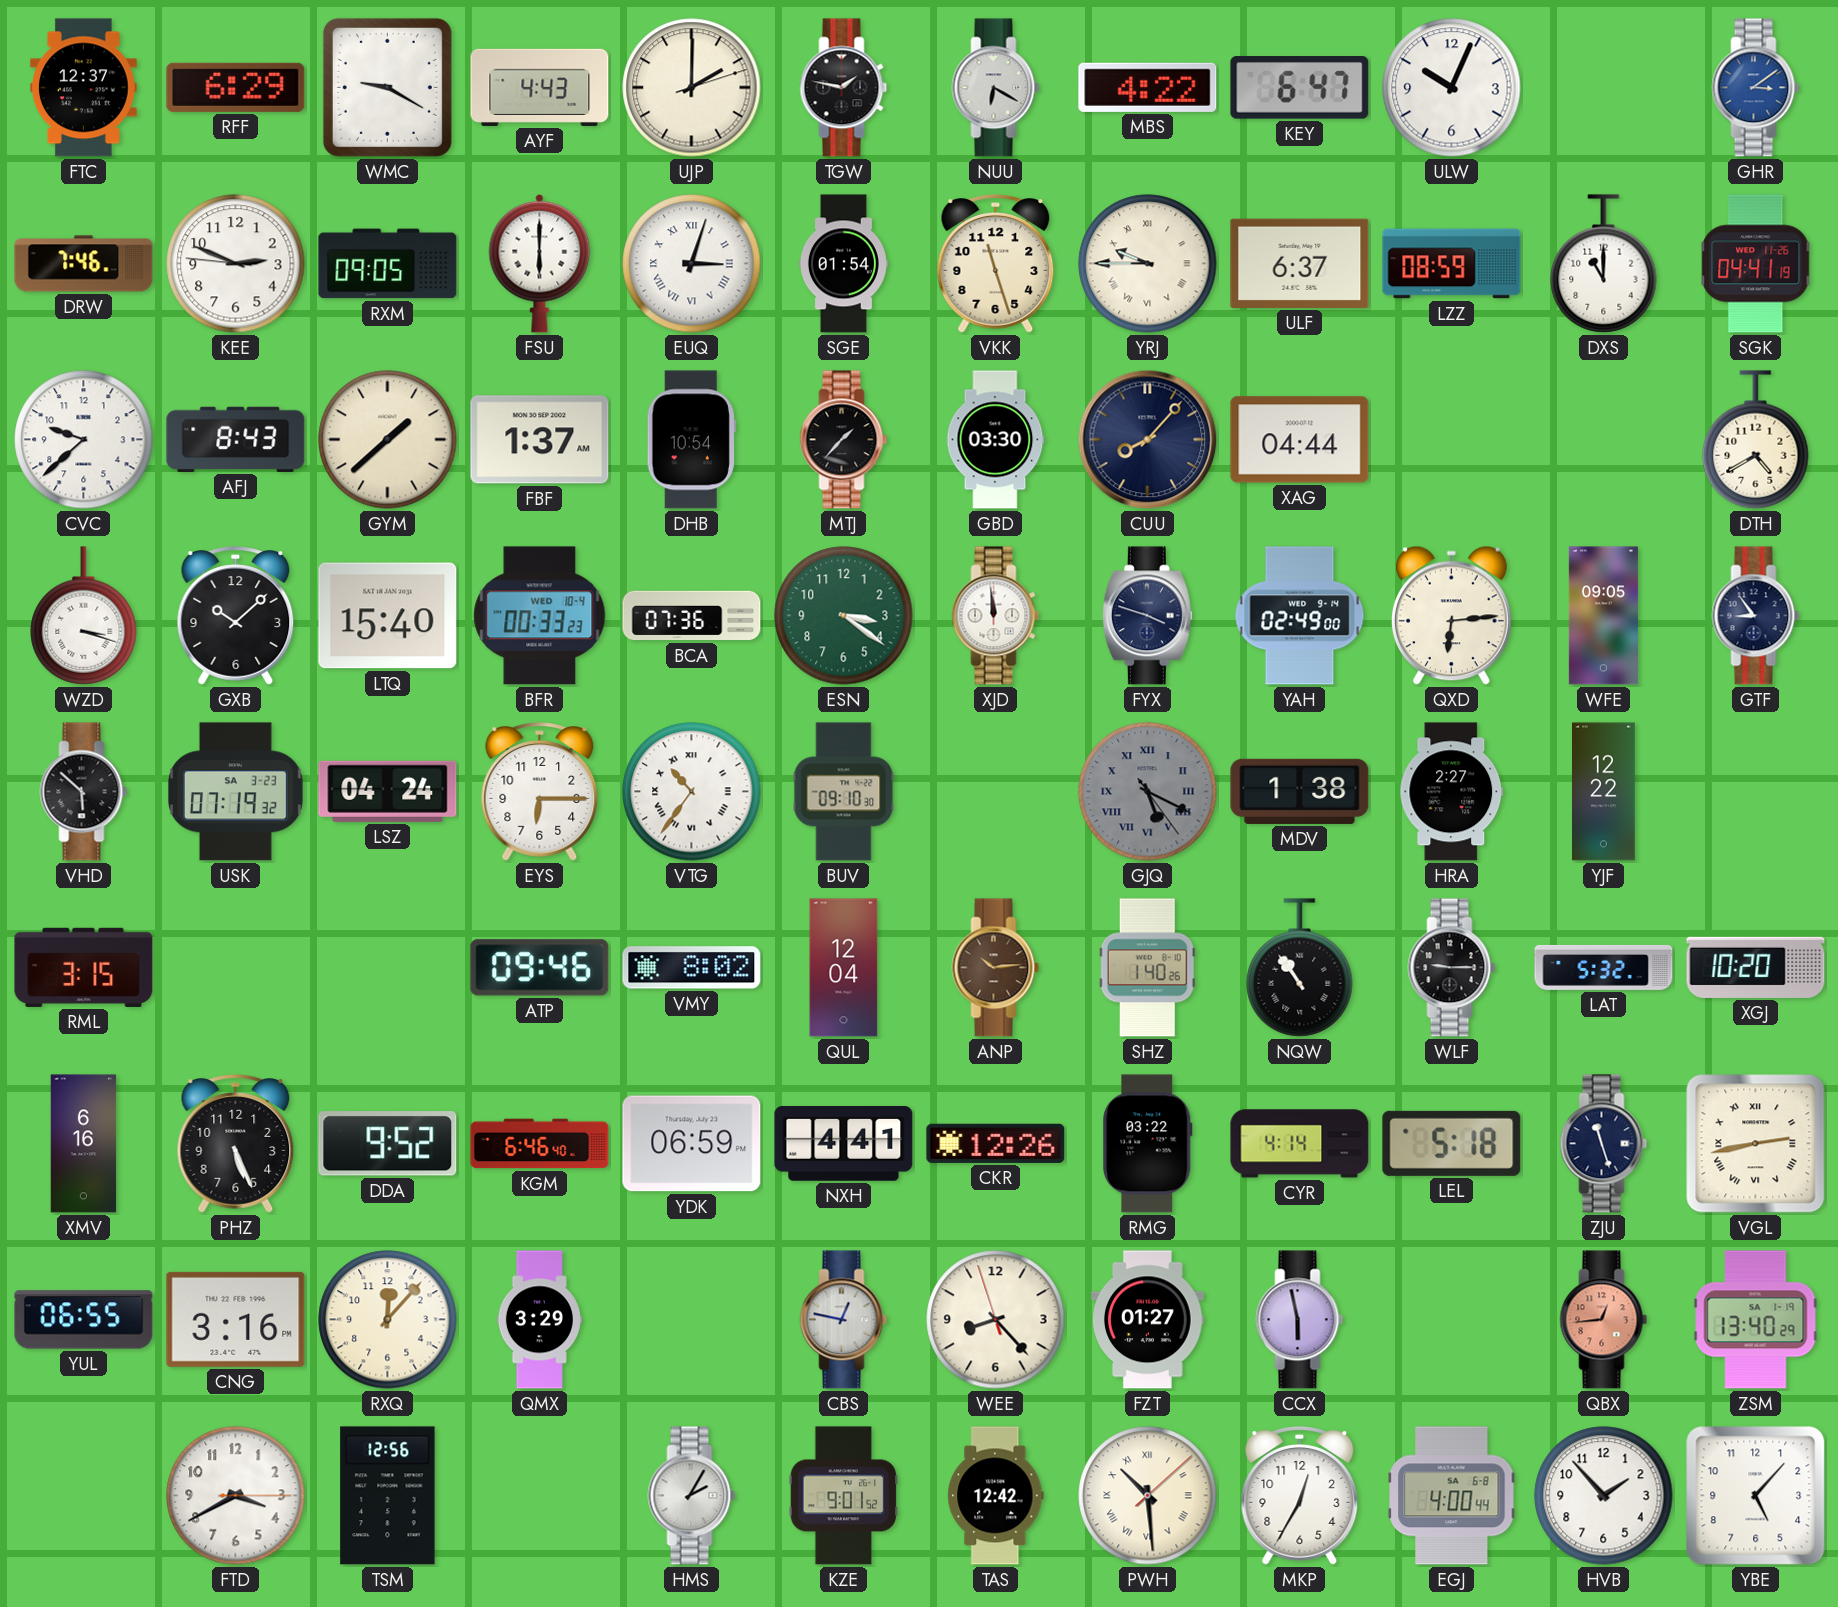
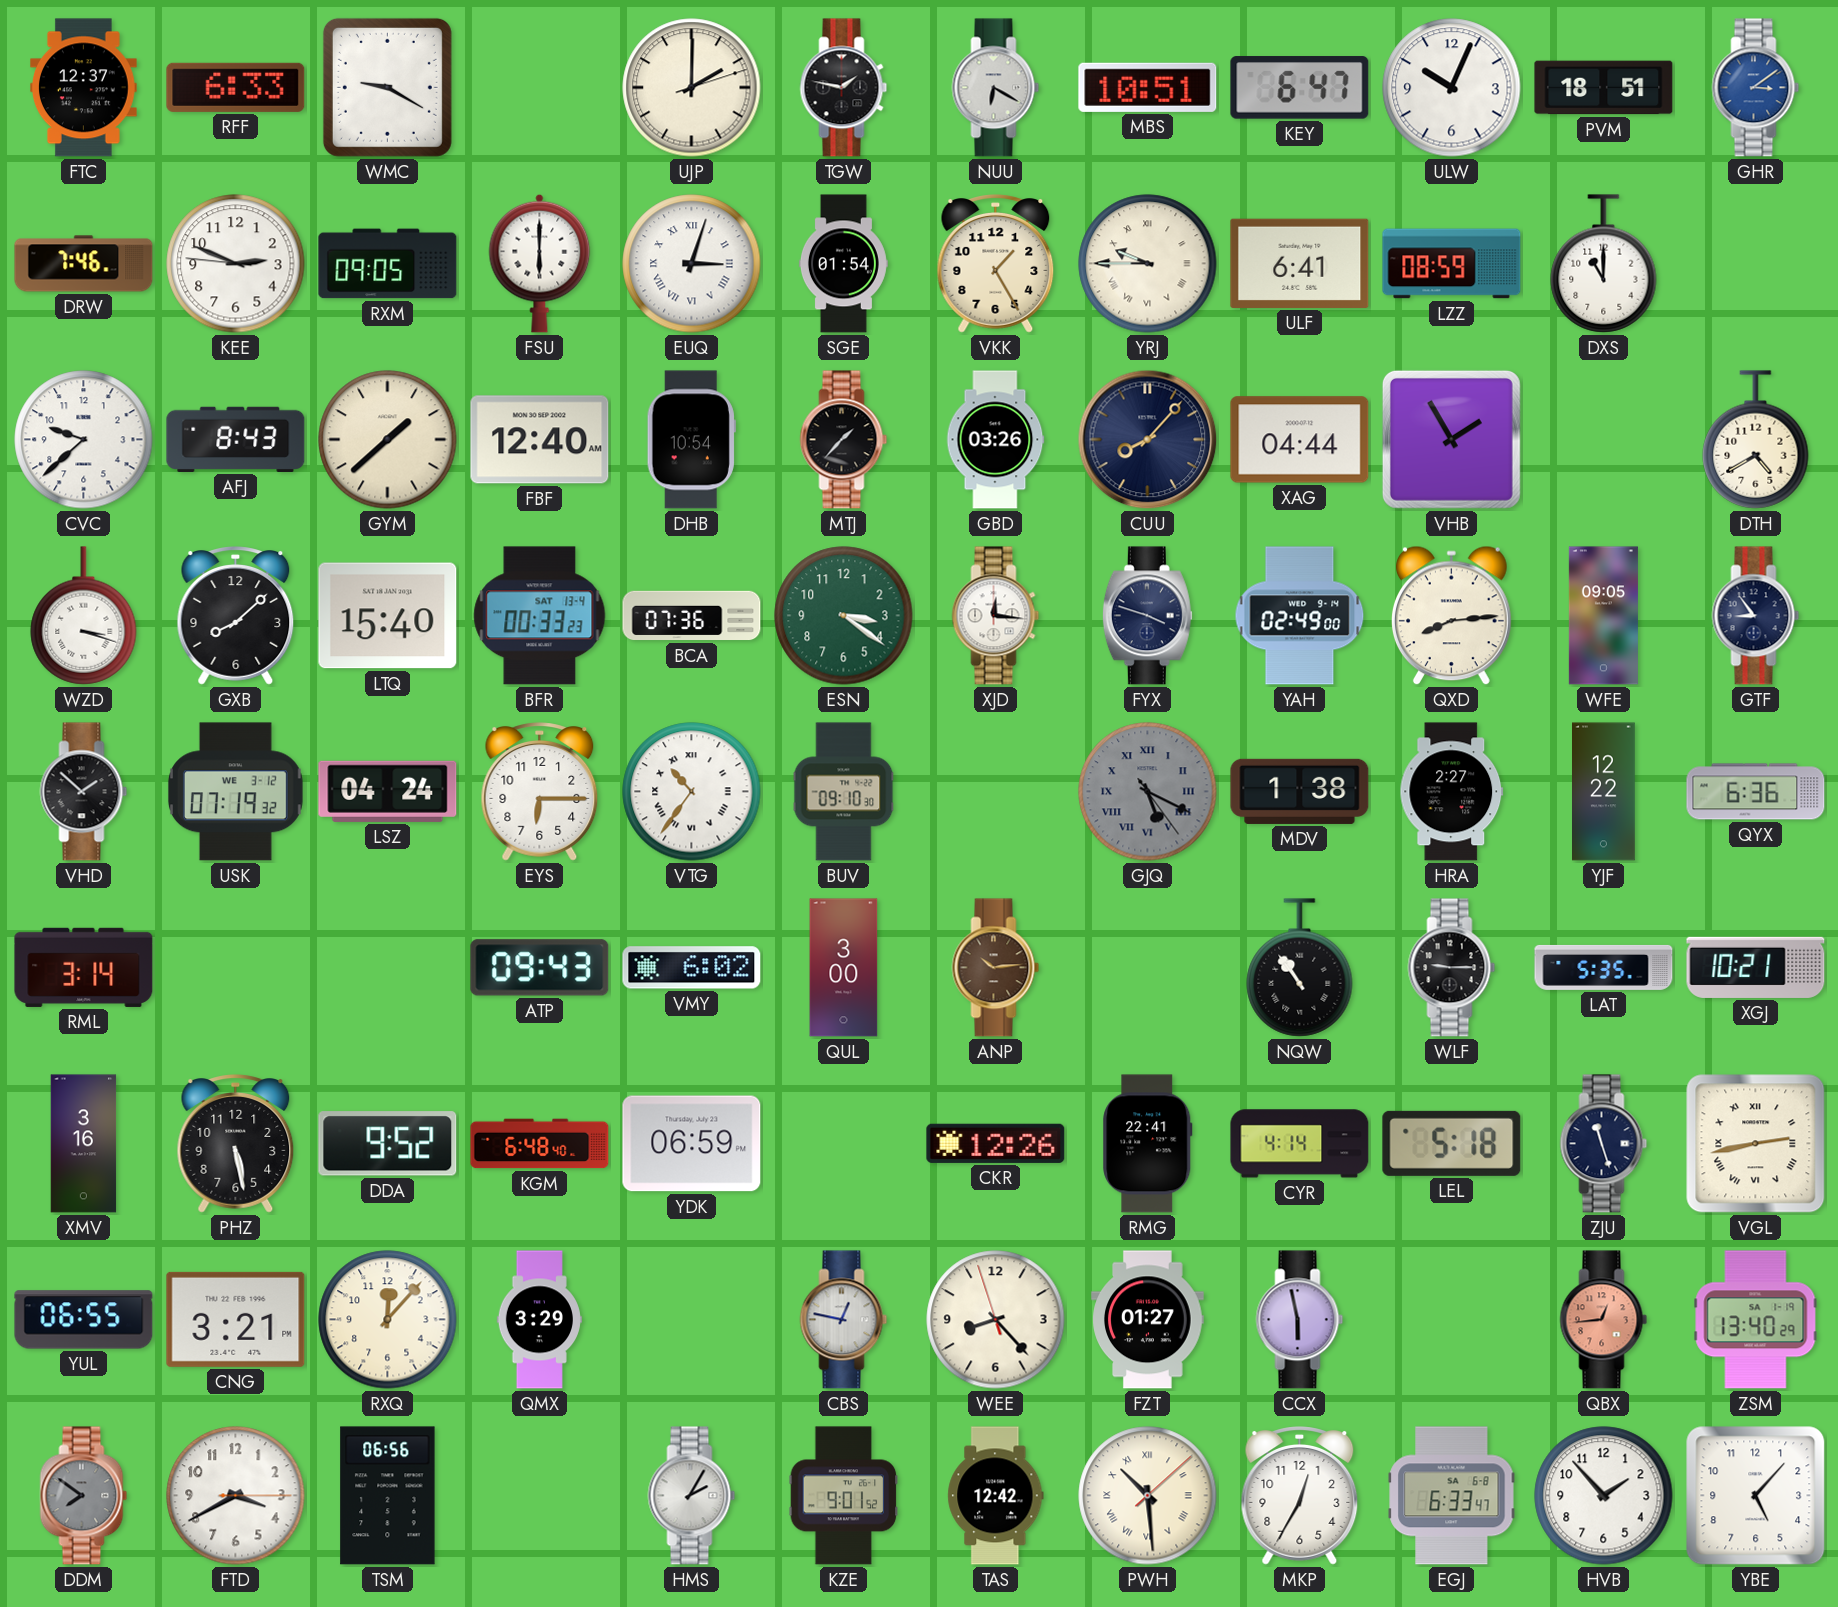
RFF: 6:29 -> 6:33
AYF: 4:43 -> none
MBS: 4:22 -> 10:51
PVM: none -> 18:51
VKK: 11:27 -> 1:25
ULF: 6:37 -> 6:41
SGK: 04:41 -> none
FBF: 1:37 -> 12:40
GBD: 03:30 -> 03:26
VHB: none -> 1:55
GXB: 10:08 -> 8:08
BFR date: WED 10-4 -> SAT 13-4
XJD: 11:59 -> 12:16
QXD: 6:14 -> 8:14
VHD: 5:52 -> 1:52
USK date: SA 3-23 -> WE 3-12
QYX: none -> 6:36
RML: 3:15 -> 3:14
ATP: 09:46 -> 09:43
VMY: 8:02 -> 6:02
QUL: 12:04 -> 3:00
SHZ: 1:40 -> none
LAT: 5:32 -> 5:35
XGJ: 10:20 -> 10:21
XMV: 6:16 -> 3:16
PHZ: 5:26 -> 5:28
KGM: 6:46 -> 6:48
NXH: 4:41 -> none
RMG: 03:22 -> 22:41
CNG: 3:16 -> 3:21
DDM: none -> 7:51
TSM: 12:56 -> 06:56
EGJ: 4:00 -> 6:33
